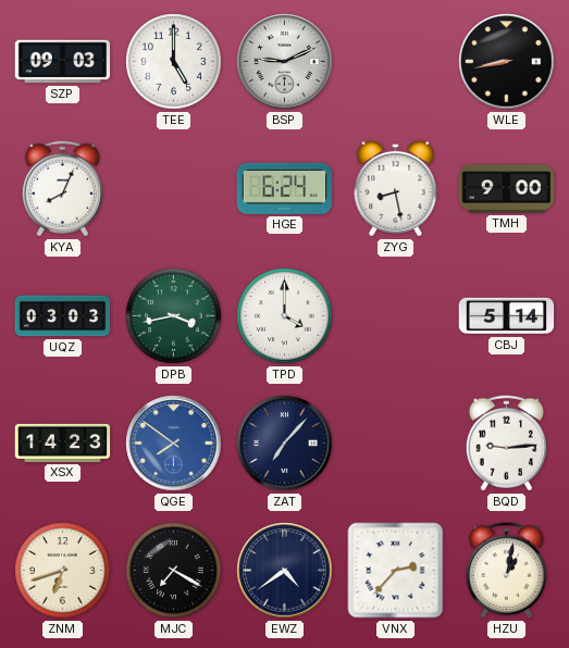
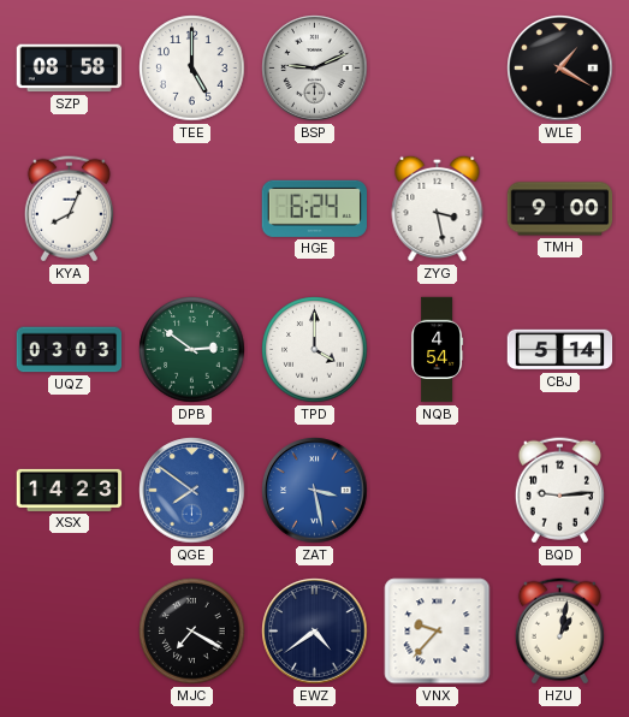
SZP: 09:03 -> 08:58
WLE: 8:43 -> 1:20
ZYG: 8:28 -> 3:28
DPB: 3:43 -> 2:51
NQB: none -> 4:54
ZAT: 7:07 -> 3:28
ZAT dial: navy -> blue
ZNM: 6:42 -> none
VNX: 2:37 -> 9:37
